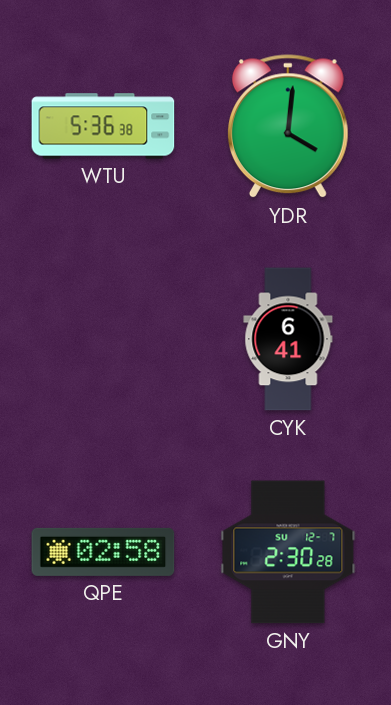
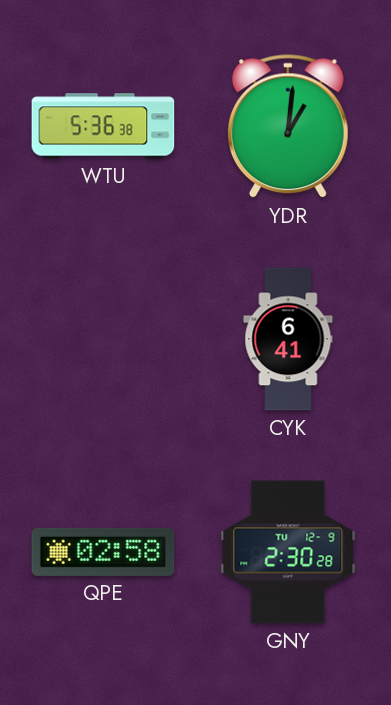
YDR: 4:01 -> 1:01
GNY date: SU 12-7 -> TU 12-9
